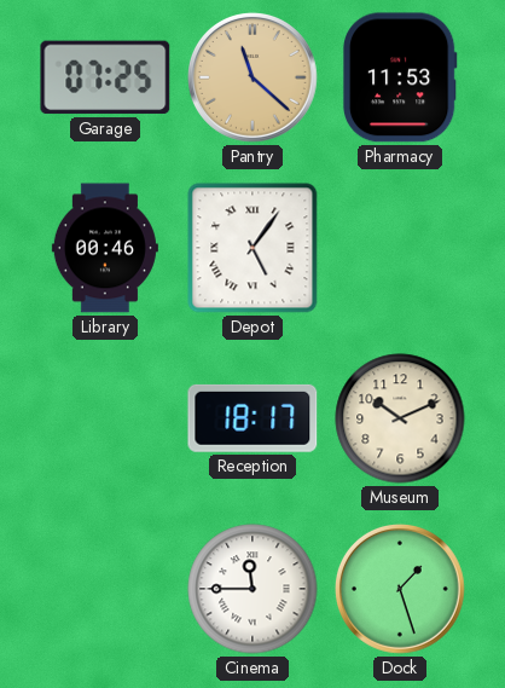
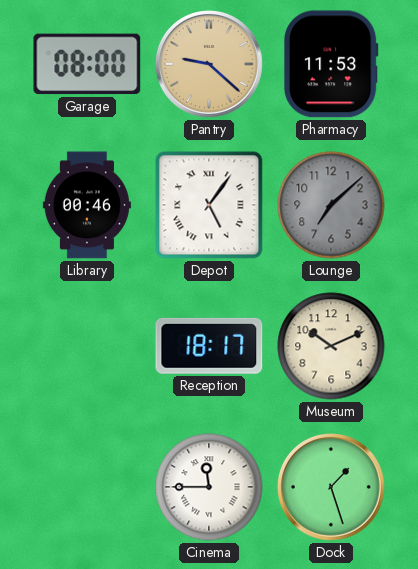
Garage: 07:25 -> 08:00
Pantry: 11:22 -> 9:22
Lounge: none -> 7:08
